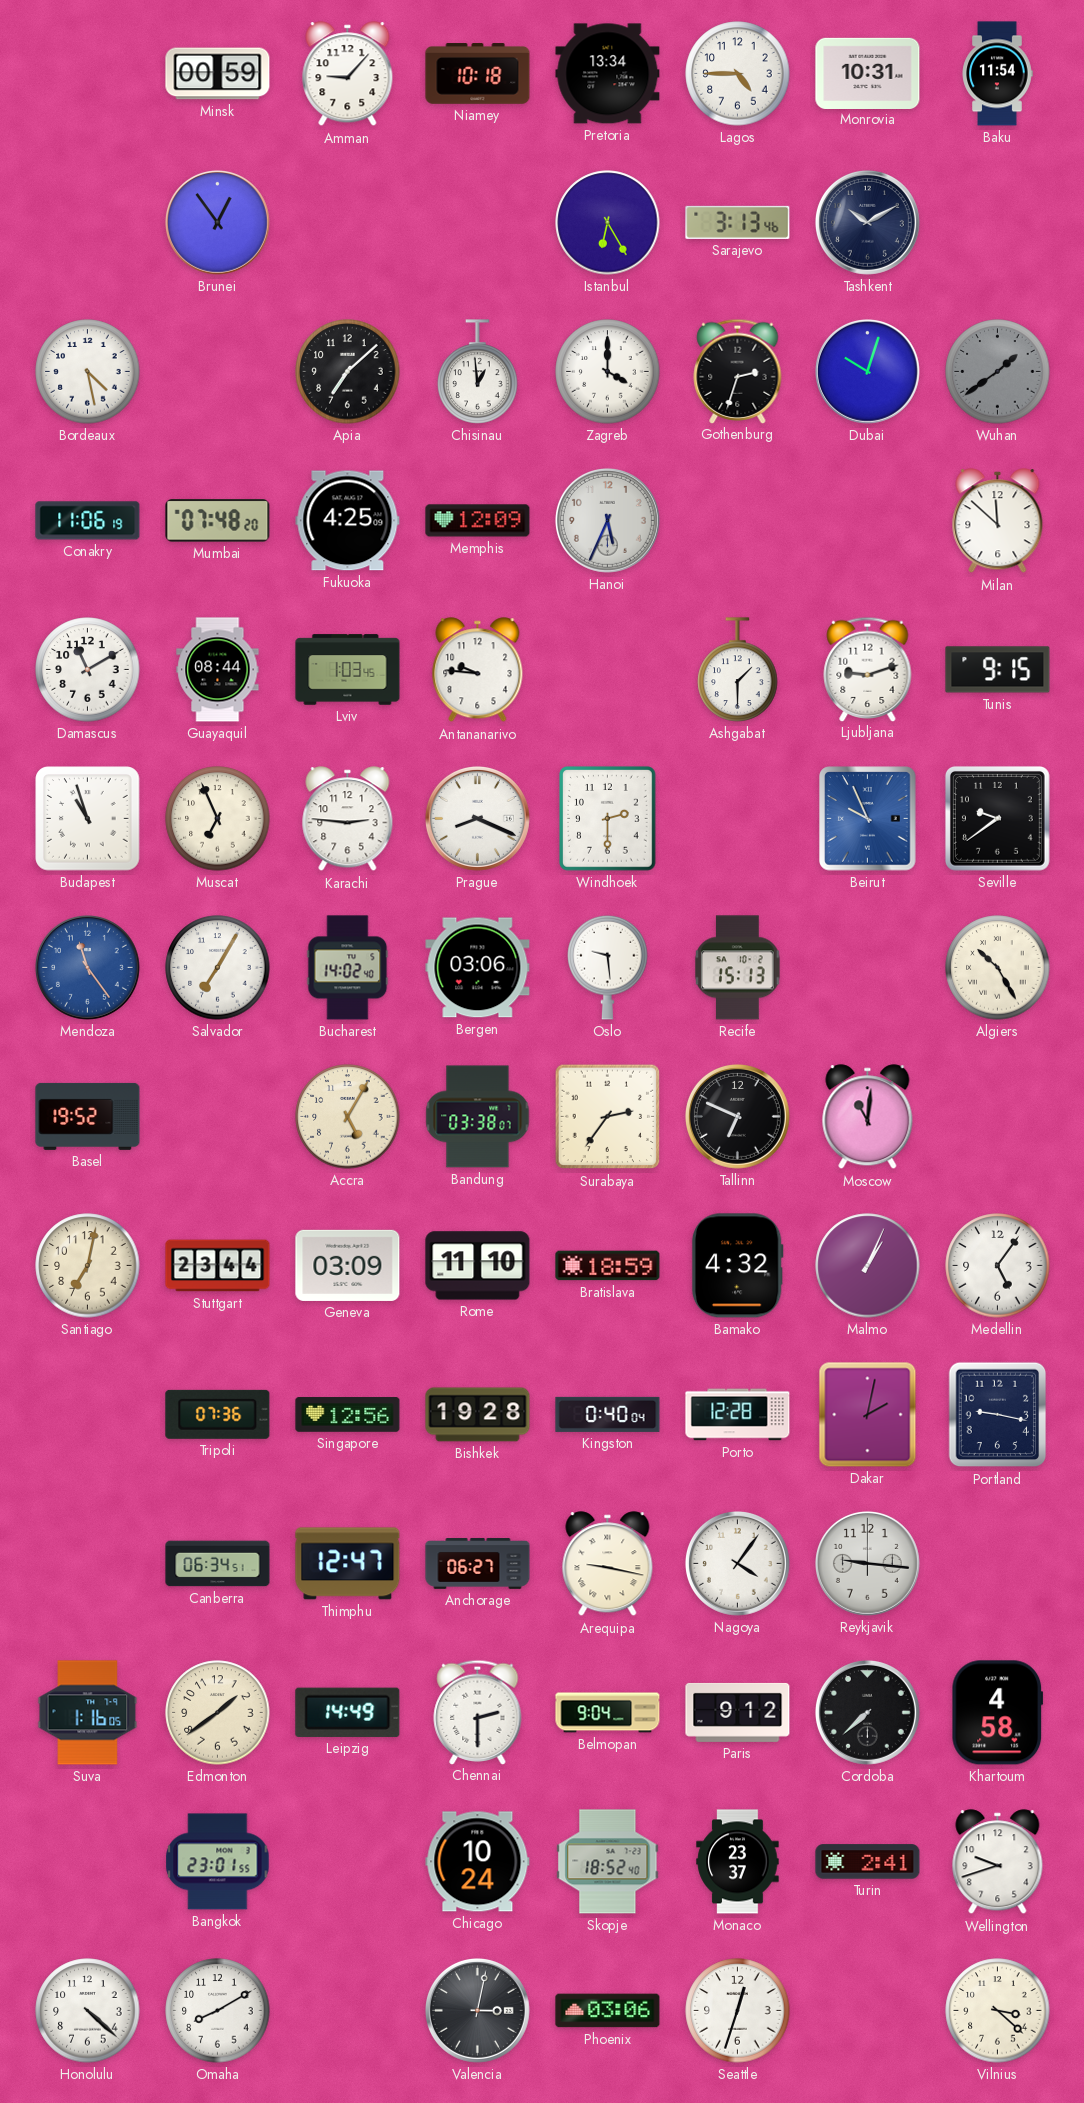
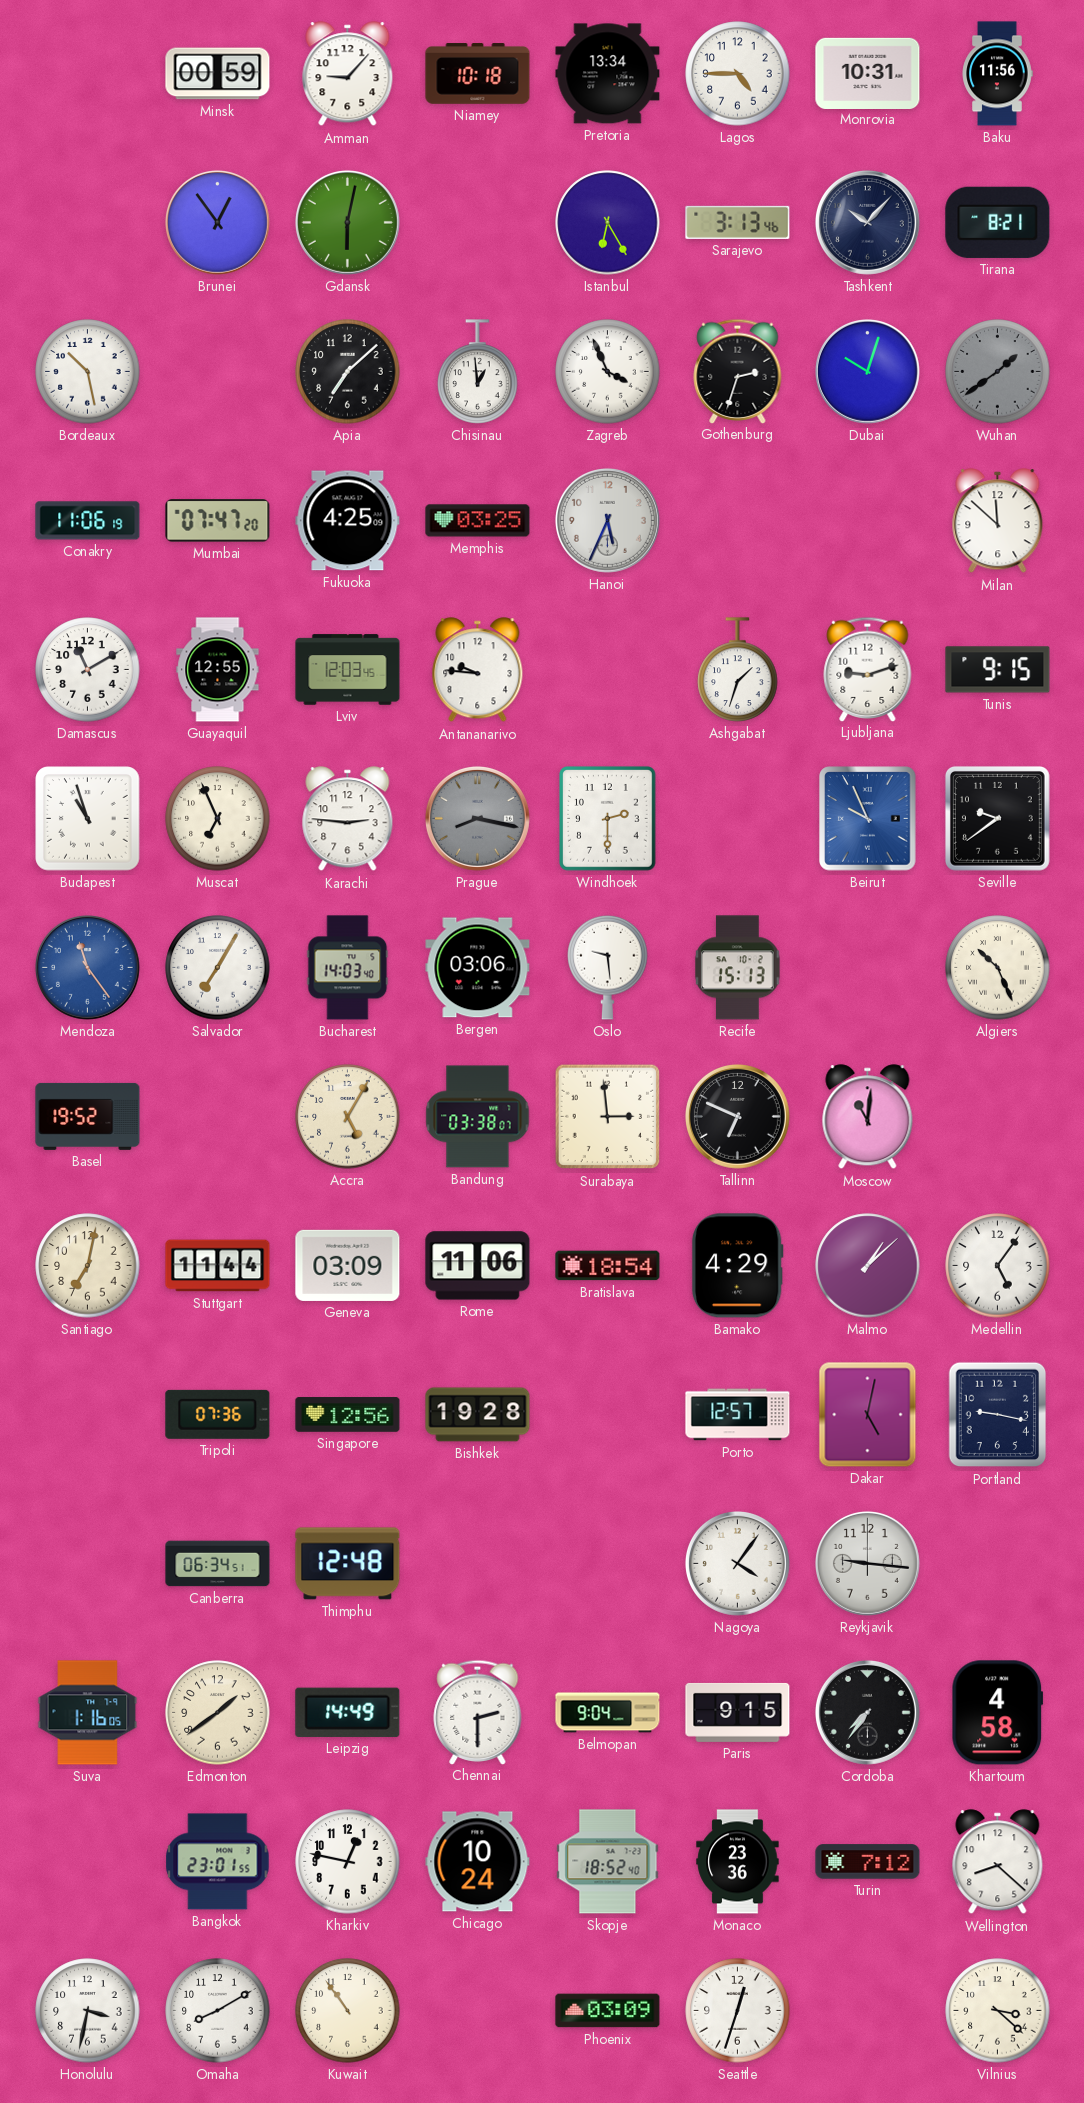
Baku: 11:54 -> 11:56
Gdansk: none -> 6:02
Tashkent: 10:10 -> 10:07
Tirana: none -> 8:21
Bordeaux: 4:28 -> 10:28
Zagreb: 4:00 -> 3:56
Mumbai: 07:48 -> 07:47
Memphis: 12:09 -> 03:25
Guayaquil: 08:44 -> 12:55
Lviv: 1:03 -> 12:03
Ashgabat: 1:30 -> 1:33
Prague: 8:19 -> 8:17
Prague dial: white -> grey
Bucharest: 14:02 -> 14:03
Algiers: 10:25 -> 10:26
Surabaya: 2:36 -> 2:59
Stuttgart: 23:44 -> 11:44
Rome: 11:10 -> 11:06
Bratislava: 18:59 -> 18:54
Bamako: 4:32 -> 4:29
Malmo: 1:04 -> 1:08
Kingston: 0:40 -> none
Porto: 12:28 -> 12:57
Dakar: 2:02 -> 5:02
Thimphu: 12:47 -> 12:48
Anchorage: 06:27 -> none
Arequipa: 9:17 -> none
Paris: 9:12 -> 9:15
Cordoba: 7:38 -> 7:36
Kharkiv: none -> 12:47
Monaco: 23:37 -> 23:36
Turin: 2:41 -> 7:12
Wellington: 9:42 -> 8:22
Honolulu: 4:22 -> 3:32
Kuwait: none -> 10:54
Valencia: 3:02 -> none
Phoenix: 03:06 -> 03:09
